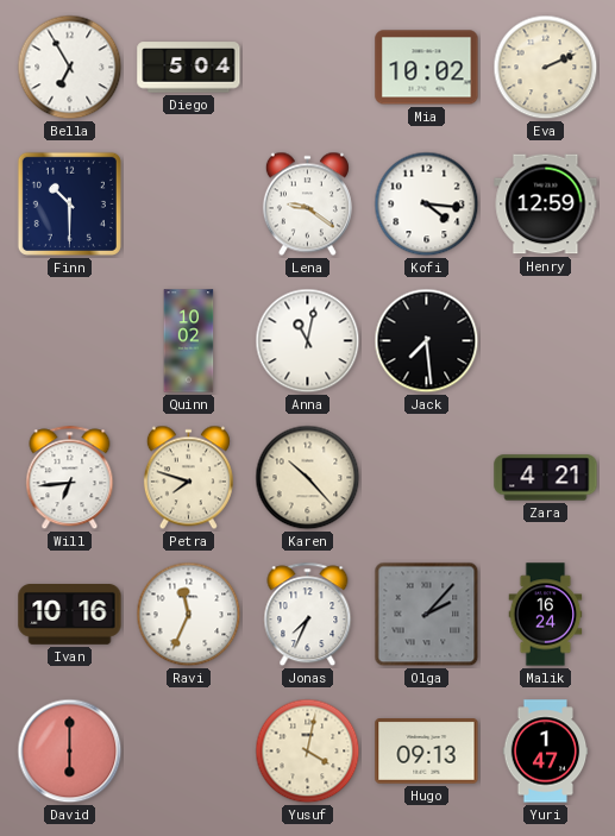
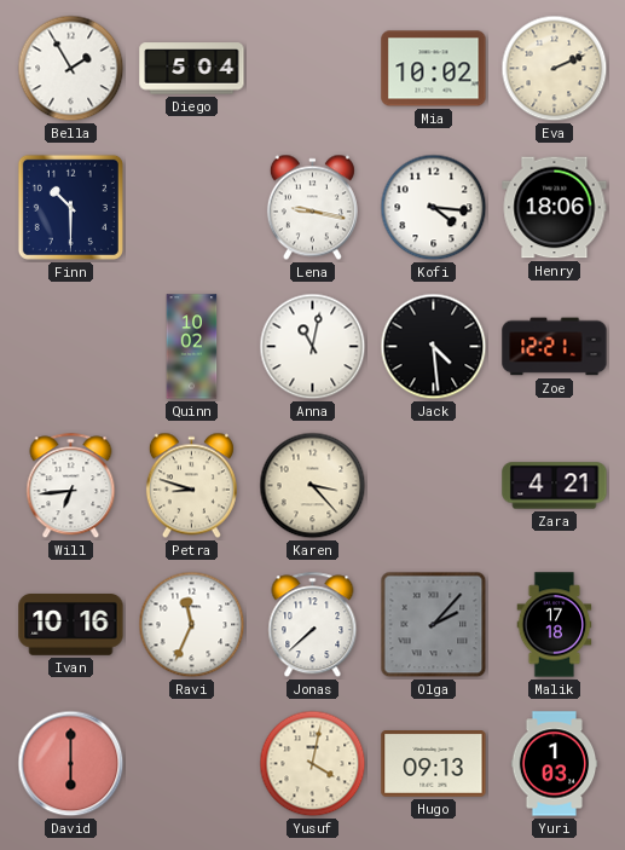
Bella: 6:55 -> 1:55
Lena: 9:21 -> 9:17
Henry: 12:59 -> 18:06
Jack: 7:29 -> 4:29
Zoe: none -> 12:21
Petra: 7:48 -> 8:48
Karen: 10:23 -> 3:23
Jonas: 7:34 -> 7:38
Malik: 16:24 -> 17:18
Yuri: 1:47 -> 1:03
